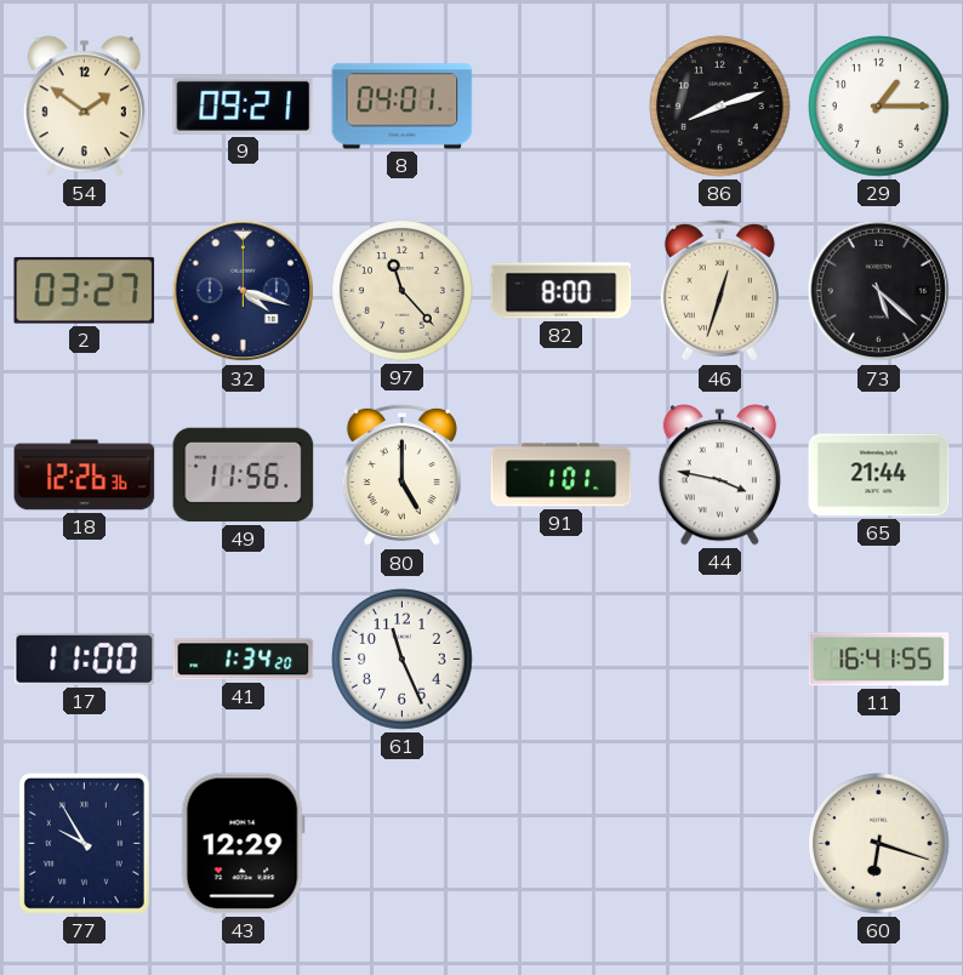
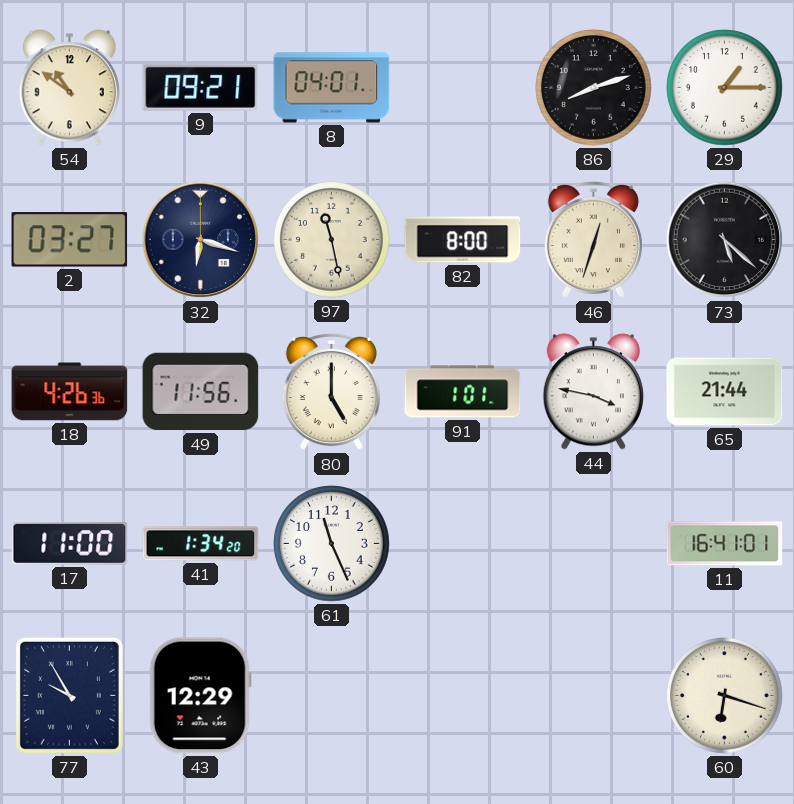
54: 1:51 -> 10:51
32: 4:18 -> 6:18
97: 11:23 -> 11:28
18: 12:26 -> 4:26
11: 16:41:55 -> 16:41:01
